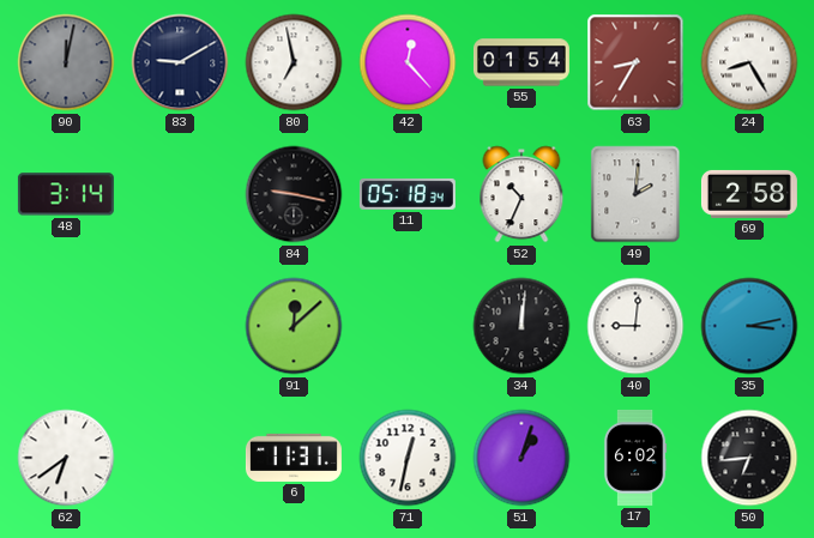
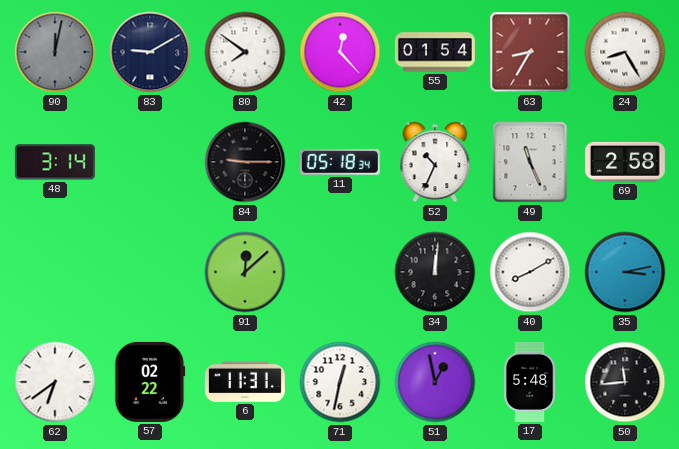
80: 6:58 -> 7:51
84: 9:17 -> 9:15
49: 2:01 -> 11:26
40: 9:01 -> 8:10
57: none -> 02:22
51: 1:03 -> 12:58
17: 6:02 -> 5:48
50: 6:44 -> 11:44
